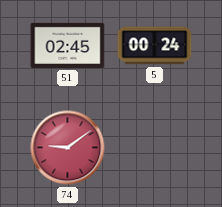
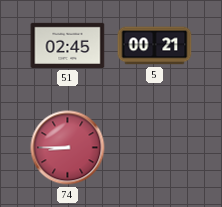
5: 00:24 -> 00:21
74: 9:09 -> 8:45
